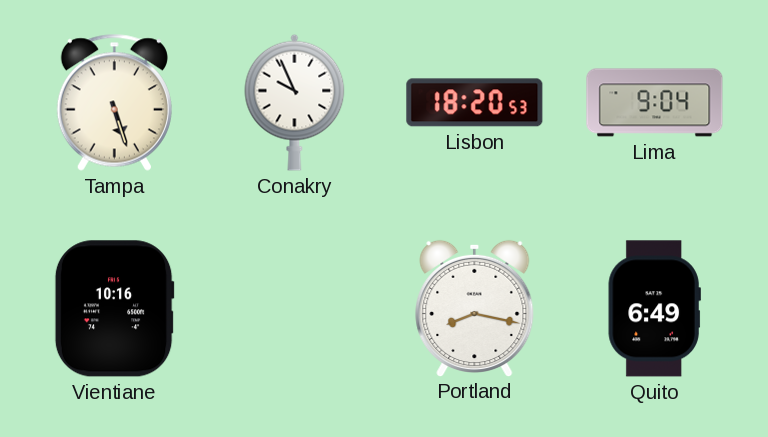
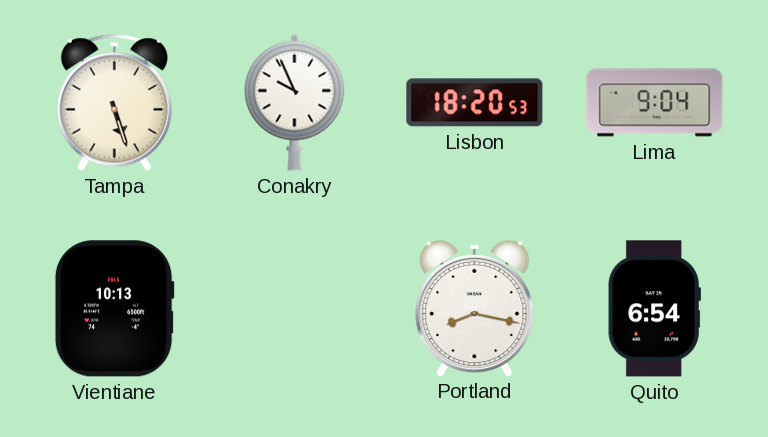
Vientiane: 10:16 -> 10:13
Quito: 6:49 -> 6:54
